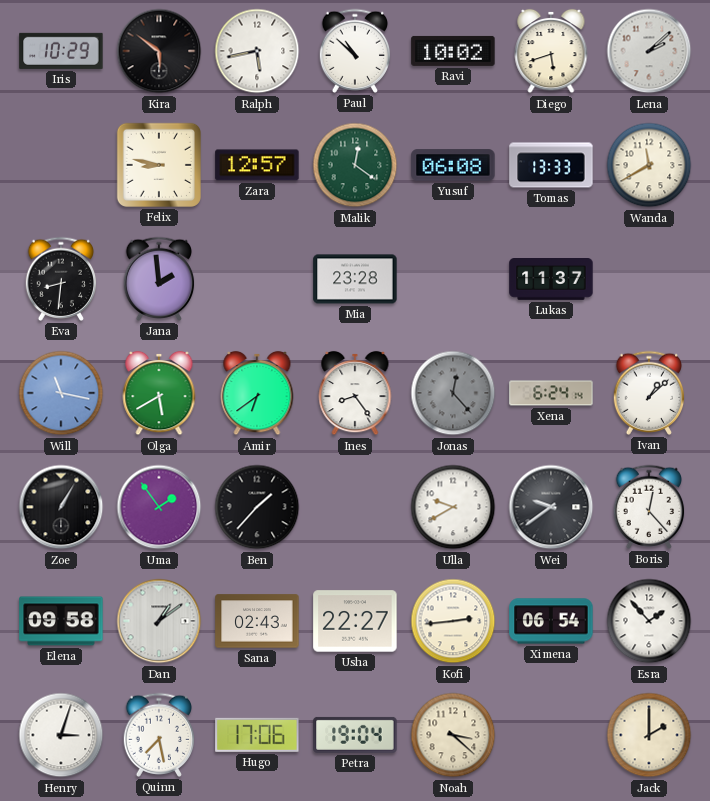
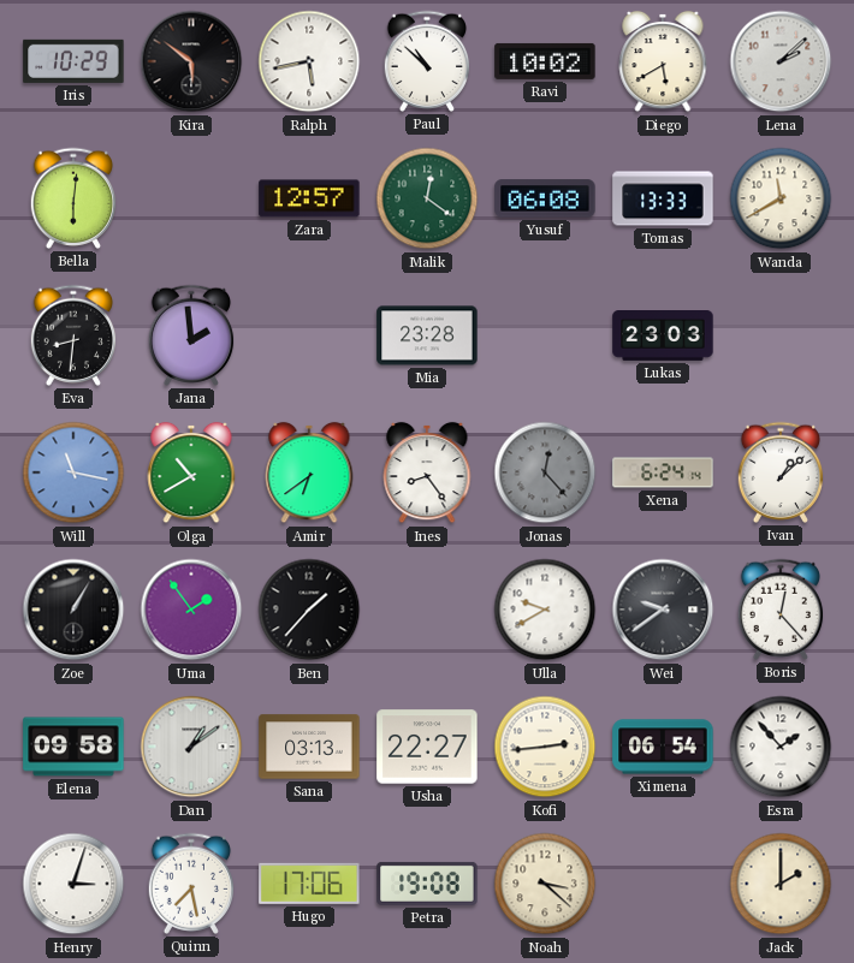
Diego: 5:42 -> 5:40
Bella: none -> 6:01
Felix: 8:47 -> none
Lukas: 11:37 -> 23:03
Olga: 5:40 -> 10:40
Sana: 02:43 -> 03:13
Petra: 19:04 -> 19:08
